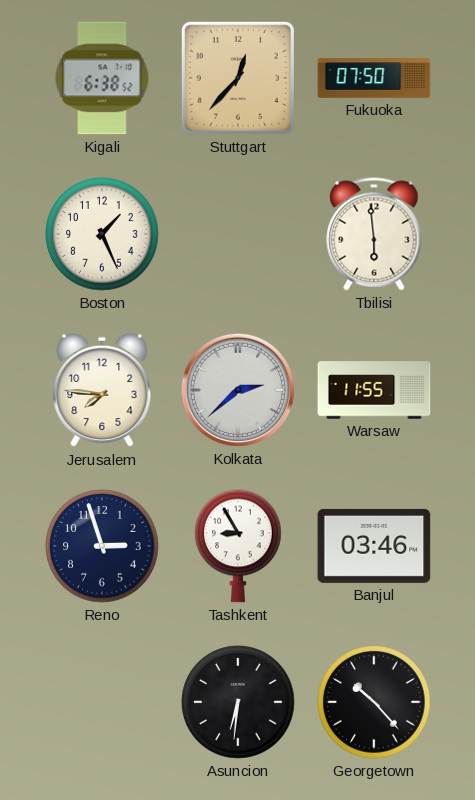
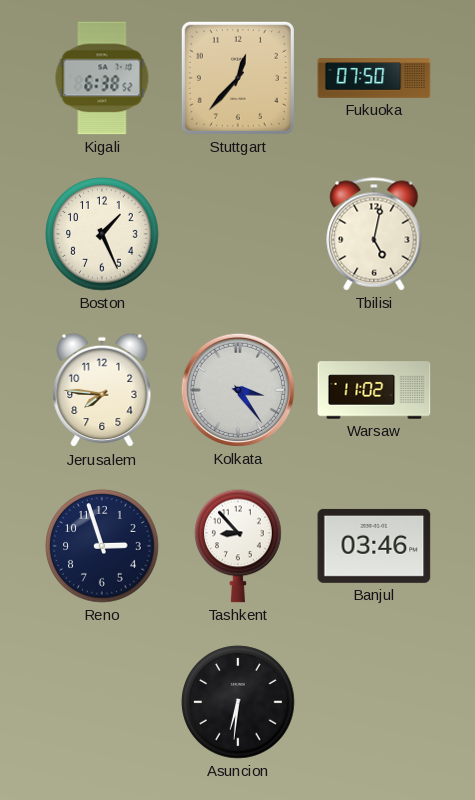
Tbilisi: 5:59 -> 5:02
Kolkata: 2:38 -> 3:24
Warsaw: 11:55 -> 11:02
Tashkent: 8:55 -> 8:53
Georgetown: 10:23 -> none
